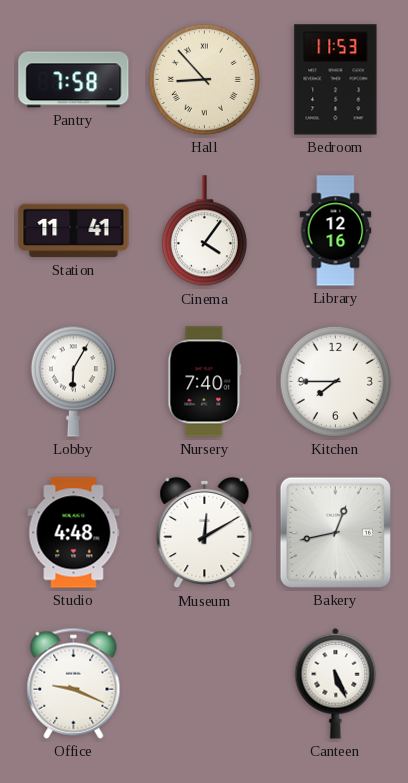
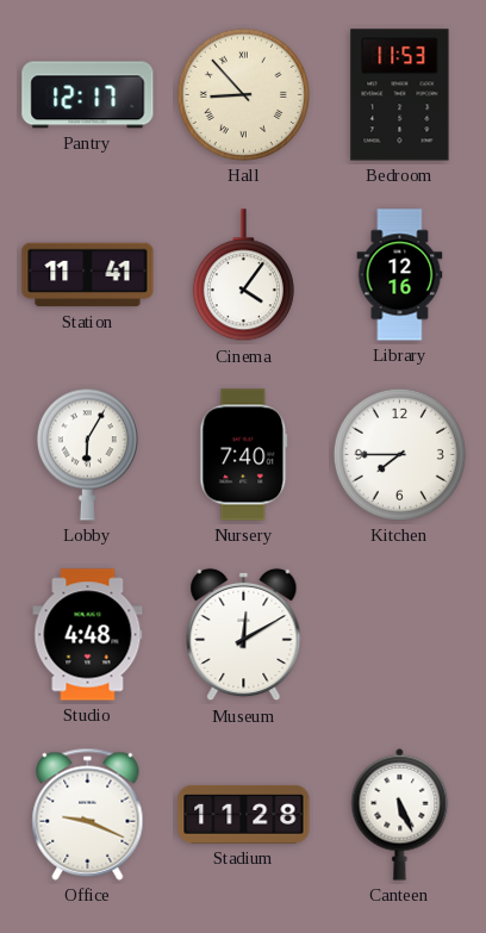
Pantry: 7:58 -> 12:17
Bakery: 12:43 -> none
Stadium: none -> 11:28
